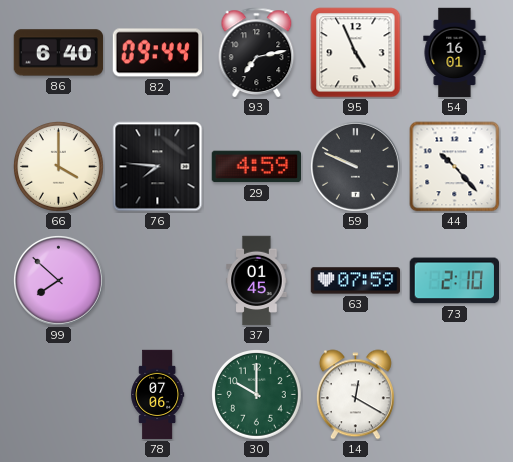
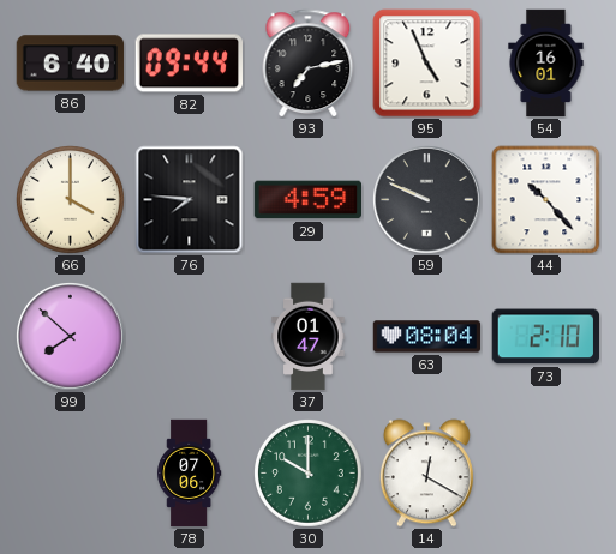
37: 01:45 -> 01:47
63: 07:59 -> 08:04
